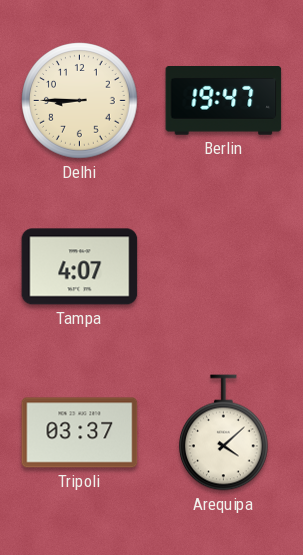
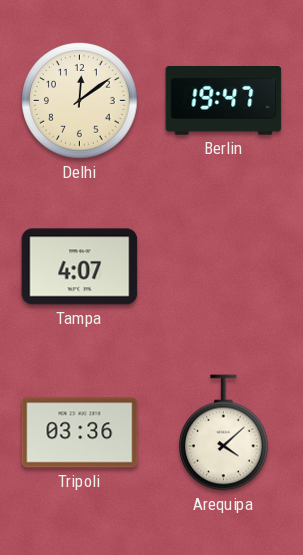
Delhi: 8:45 -> 12:09
Tripoli: 03:37 -> 03:36
